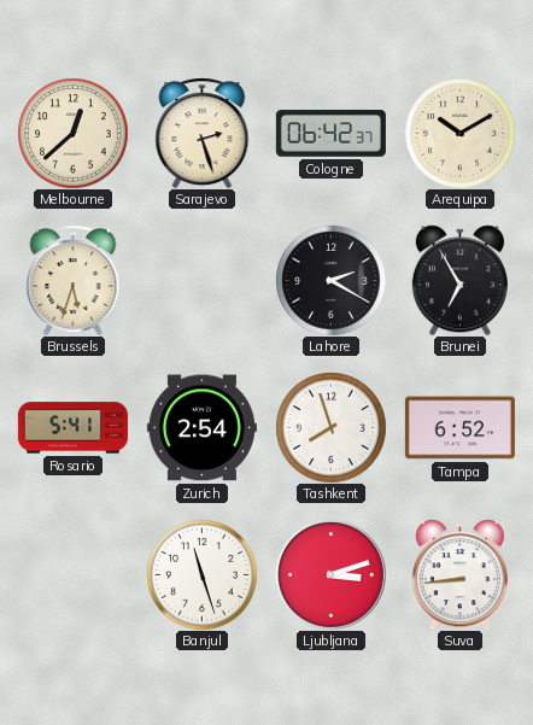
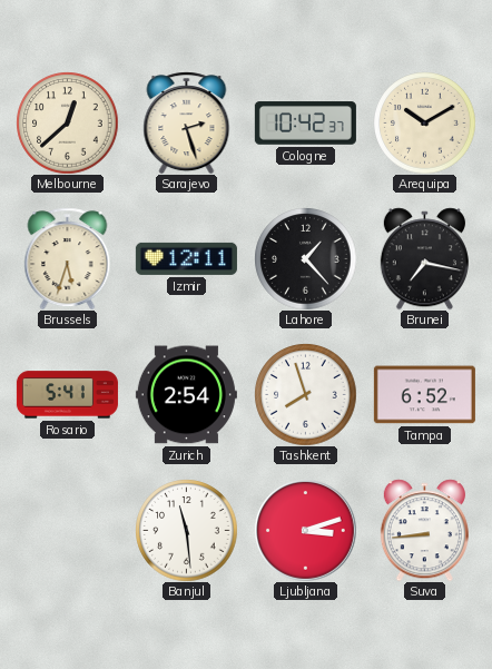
Cologne: 06:42 -> 10:42
Izmir: none -> 12:11
Lahore: 2:20 -> 1:23
Brunei: 6:55 -> 7:17
Banjul: 11:27 -> 11:29
